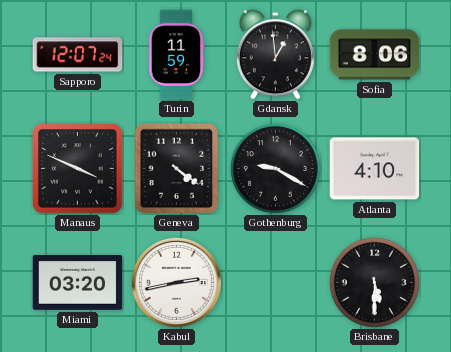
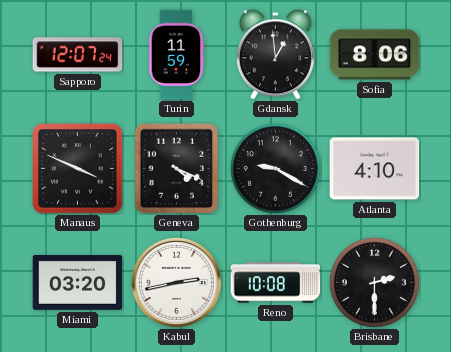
Geneva: 4:21 -> 4:19
Reno: none -> 10:08
Brisbane: 5:30 -> 2:30
